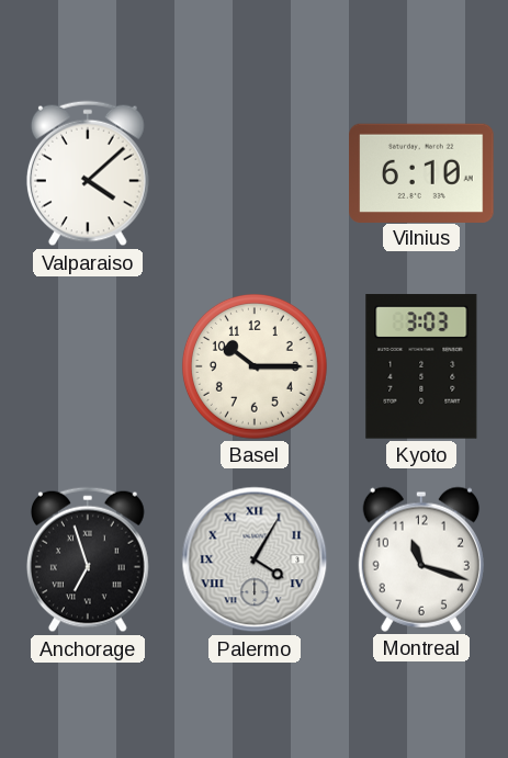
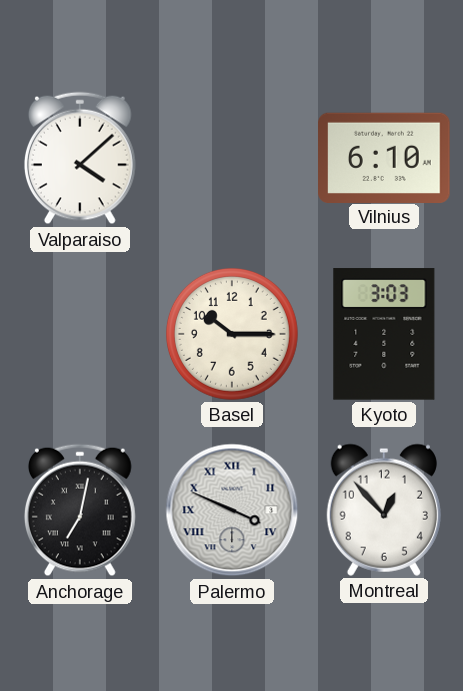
Anchorage: 6:57 -> 7:02
Palermo: 4:05 -> 3:49
Montreal: 11:18 -> 12:53
